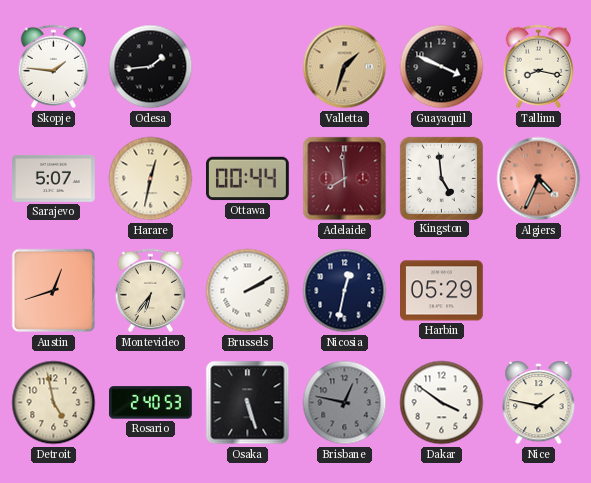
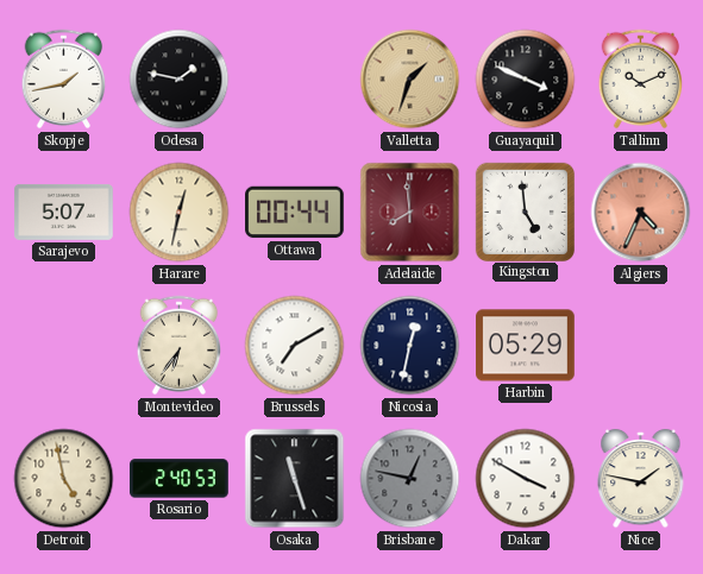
Skopje: 1:46 -> 1:43
Odesa: 1:44 -> 1:47
Tallinn: 8:17 -> 10:11
Austin: 12:42 -> none
Brussels: 2:10 -> 7:10
Osaka: 5:27 -> 11:27
Dakar: 3:51 -> 3:50
